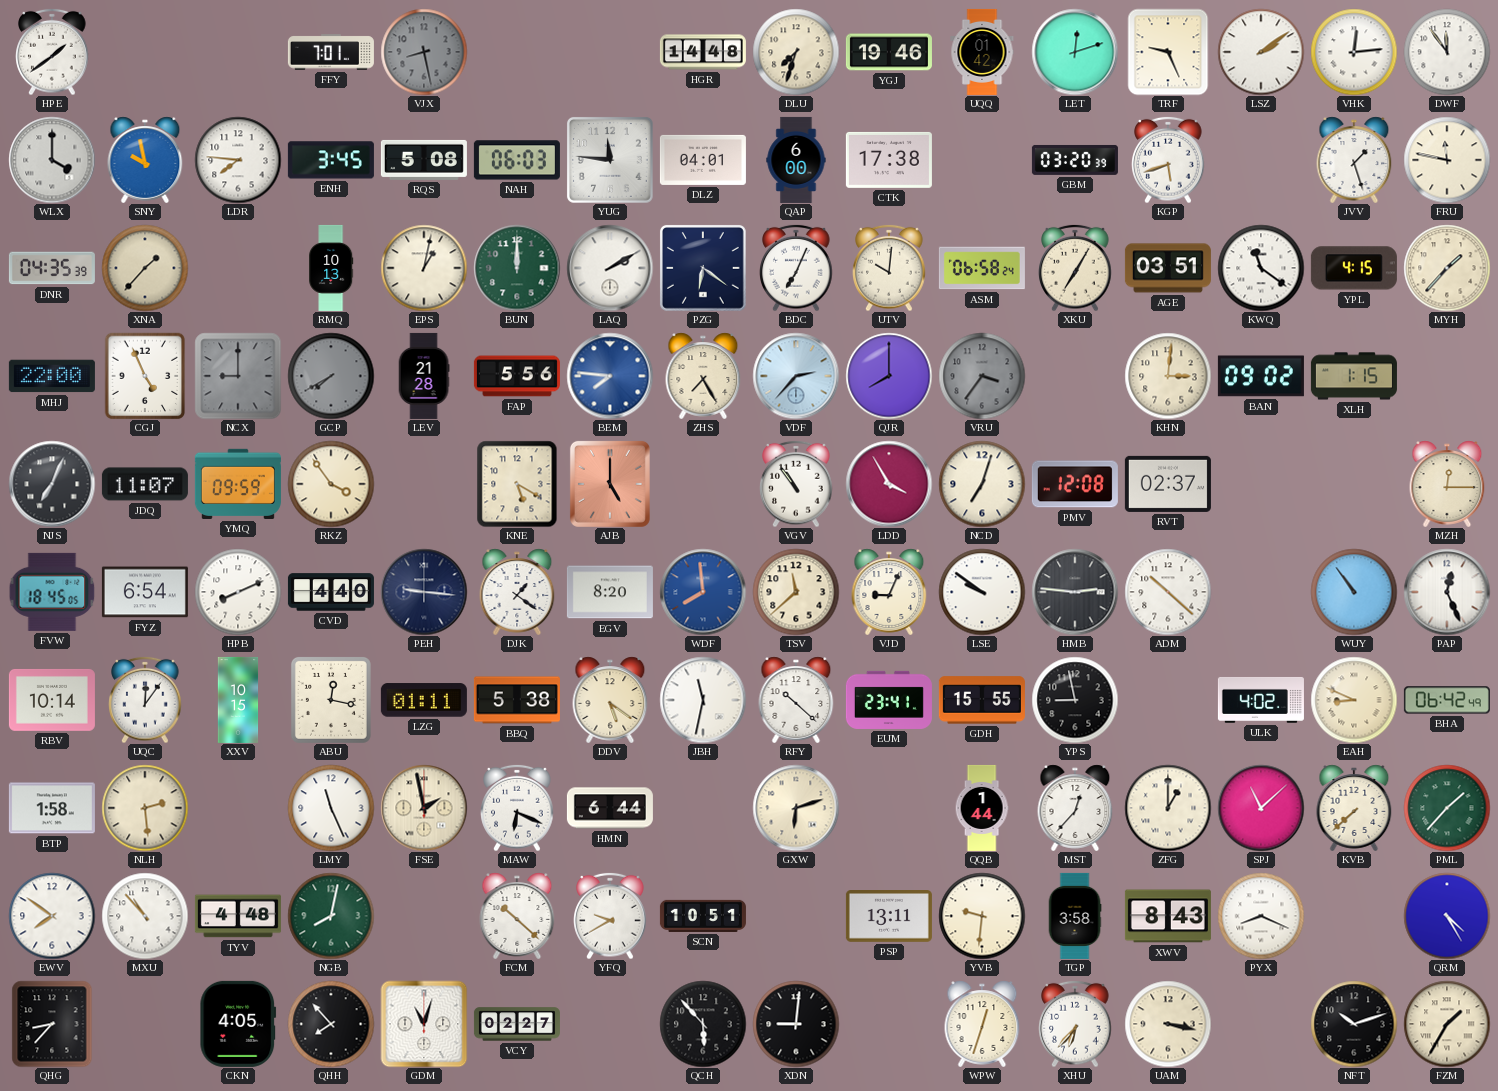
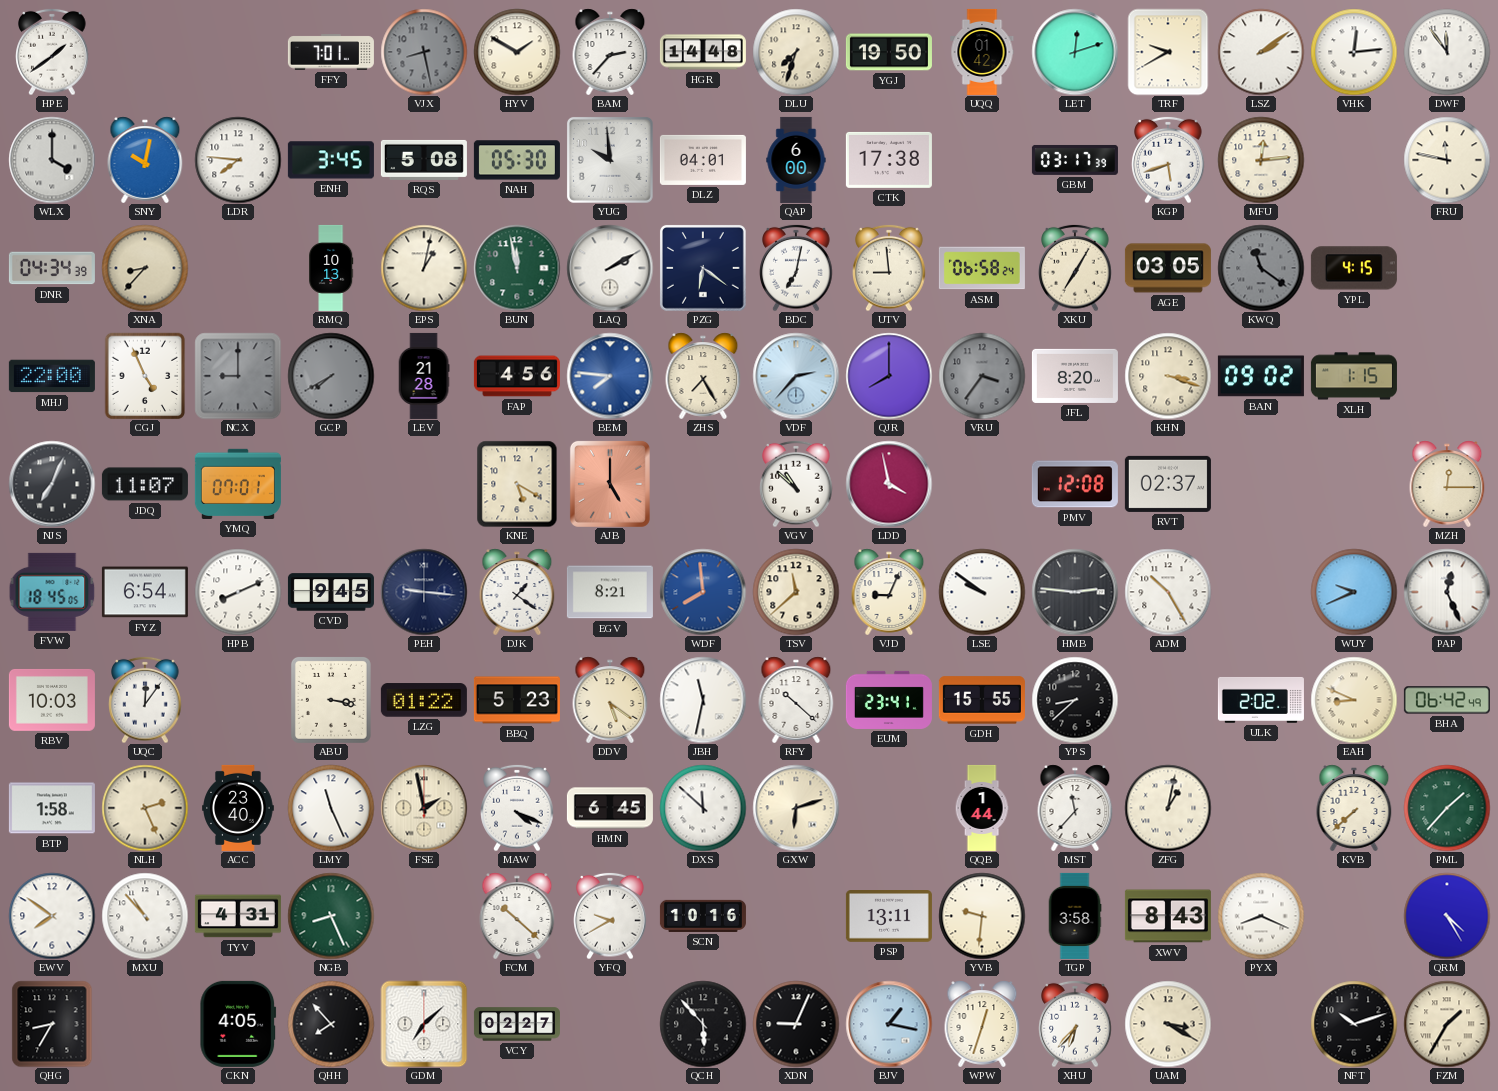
HYV: none -> 1:50
BAM: none -> 2:37
YGJ: 19:46 -> 19:50
TRF: 9:26 -> 9:40
SNY: 9:58 -> 10:02
NAH: 06:03 -> 05:30
YUG: 11:46 -> 9:59
GBM: 03:20 -> 03:17
MFU: none -> 12:14
JVV: 1:27 -> none
DNR: 04:35 -> 04:34
XNA: 1:37 -> 8:37
BUN: 12:00 -> 11:58
BDC: 7:04 -> 7:02
UTV: 10:01 -> 8:59
AGE: 03:51 -> 03:05
KWQ dial: white -> grey
MYH: 1:37 -> none
FAP: 5:56 -> 4:56
JFL: none -> 8:20
KHN: 3:01 -> 3:18
YMQ: 09:59 -> 07:01
RKZ: 3:54 -> none
VGV: 10:54 -> 10:52
LDD: 3:55 -> 3:58
NCD: 7:03 -> none
CVD: 4:40 -> 9:45
EGV: 8:20 -> 8:21
ADM: 10:22 -> 10:25
WUY: 10:54 -> 9:41
RBV: 10:14 -> 10:03
XXV: 10:15 -> none
ABU: 12:17 -> 3:17
LZG: 01:11 -> 01:22
BBQ: 5:38 -> 5:23
YPS: 8:58 -> 8:38
ULK: 4:02 -> 2:02
NLH: 2:29 -> 2:26
ACC: none -> 23:40
MAW: 6:19 -> 4:19
HMN: 6:44 -> 6:45
DXS: none -> 11:52
MST: 12:37 -> 11:37
ZFG: 1:00 -> 1:02
SPJ: 11:08 -> none
TYV: 4:48 -> 4:31
NGB: 8:02 -> 8:26
SCN: 10:51 -> 10:16
QHG: 8:37 -> 8:35
GDM: 11:03 -> 7:08
XDN: 9:01 -> 9:04
BJV: none -> 1:17
UAM: 3:17 -> 3:20
